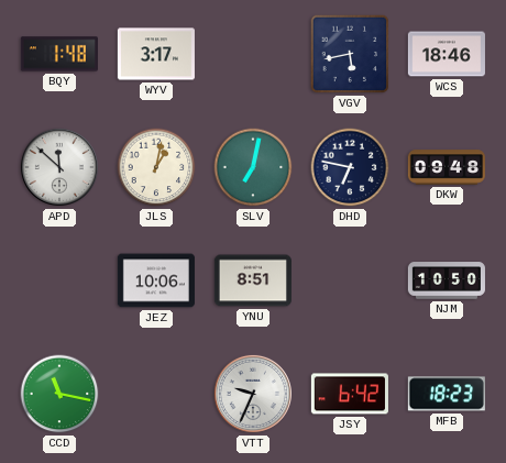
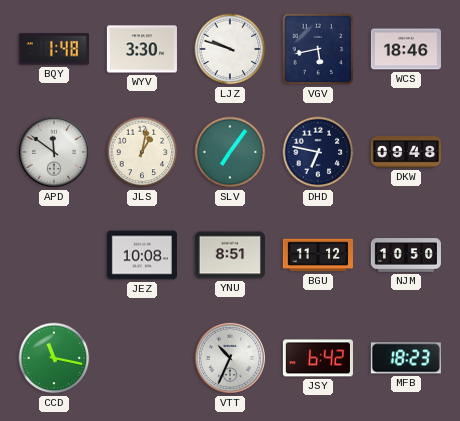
WYV: 3:17 -> 3:30
LJZ: none -> 9:48
APD: 11:52 -> 11:51
SLV: 7:02 -> 7:06
JEZ: 10:06 -> 10:08
BGU: none -> 11:12
VTT: 9:34 -> 10:34
